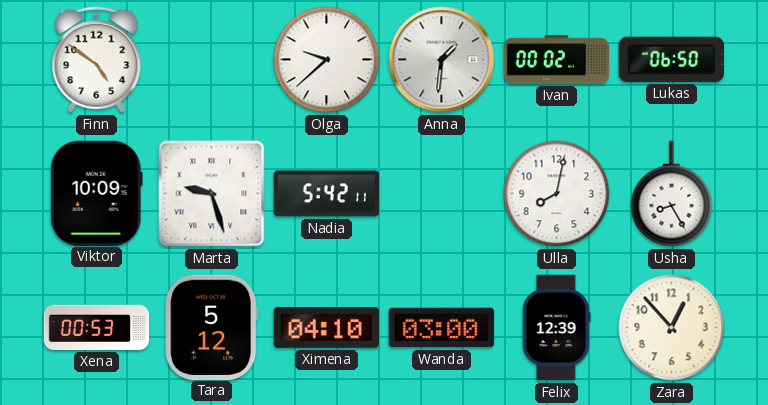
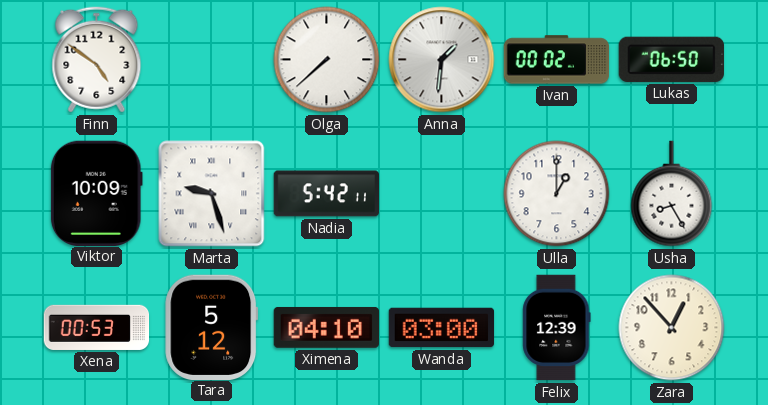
Olga: 9:38 -> 7:38
Ulla: 8:02 -> 1:00
